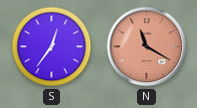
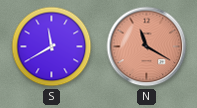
S: 12:36 -> 11:40
